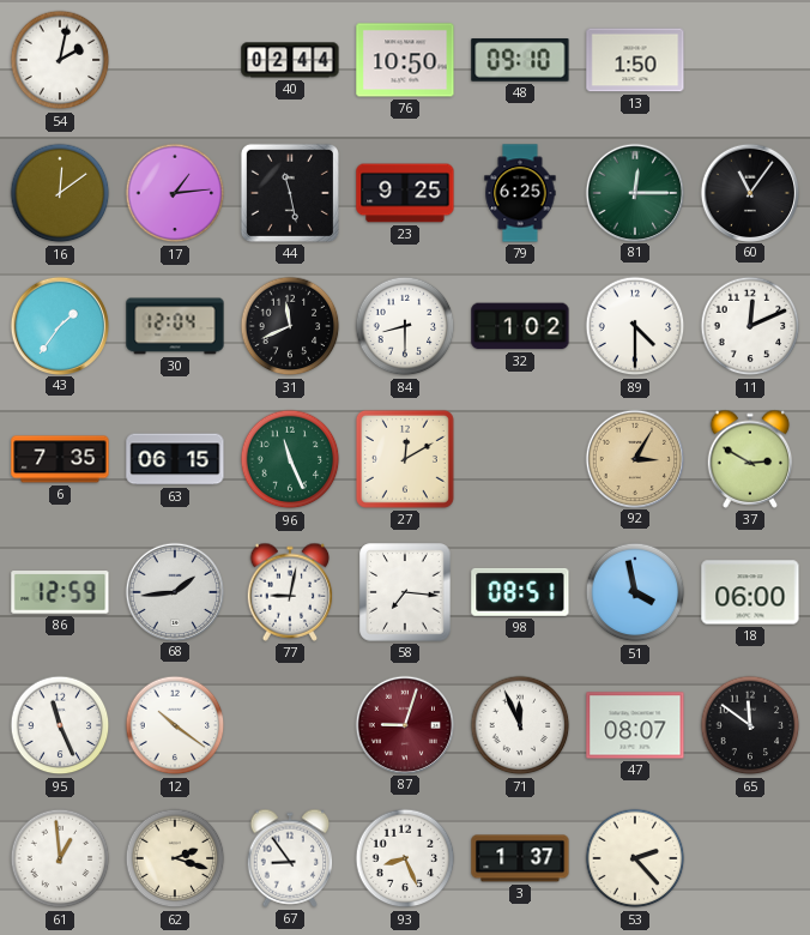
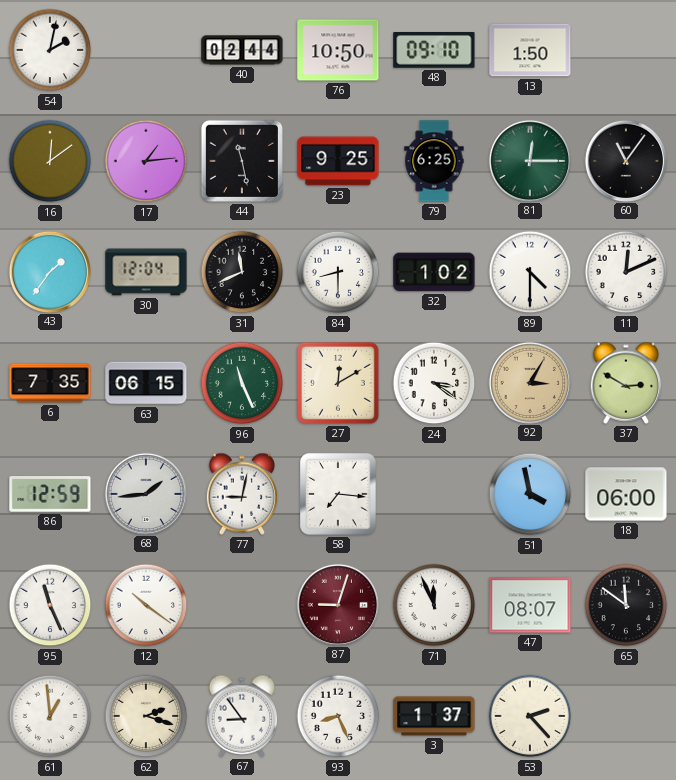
24: none -> 3:21
98: 08:51 -> none
